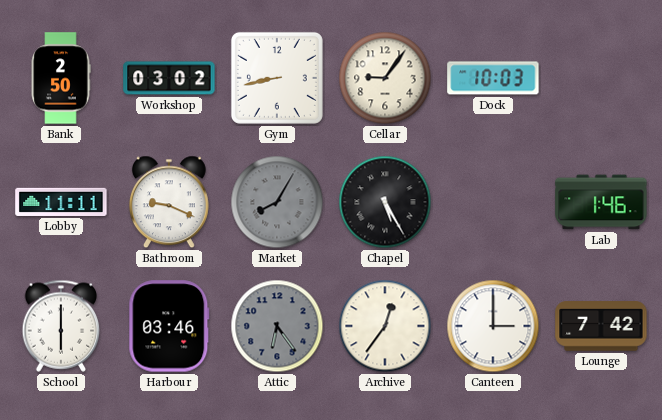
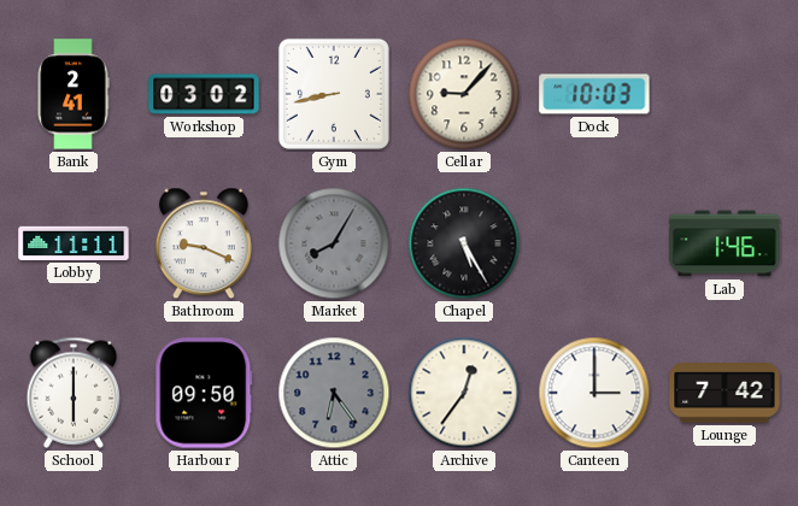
Bank: 2:50 -> 2:41
Cellar: 9:06 -> 9:07
Harbour: 03:46 -> 09:50
